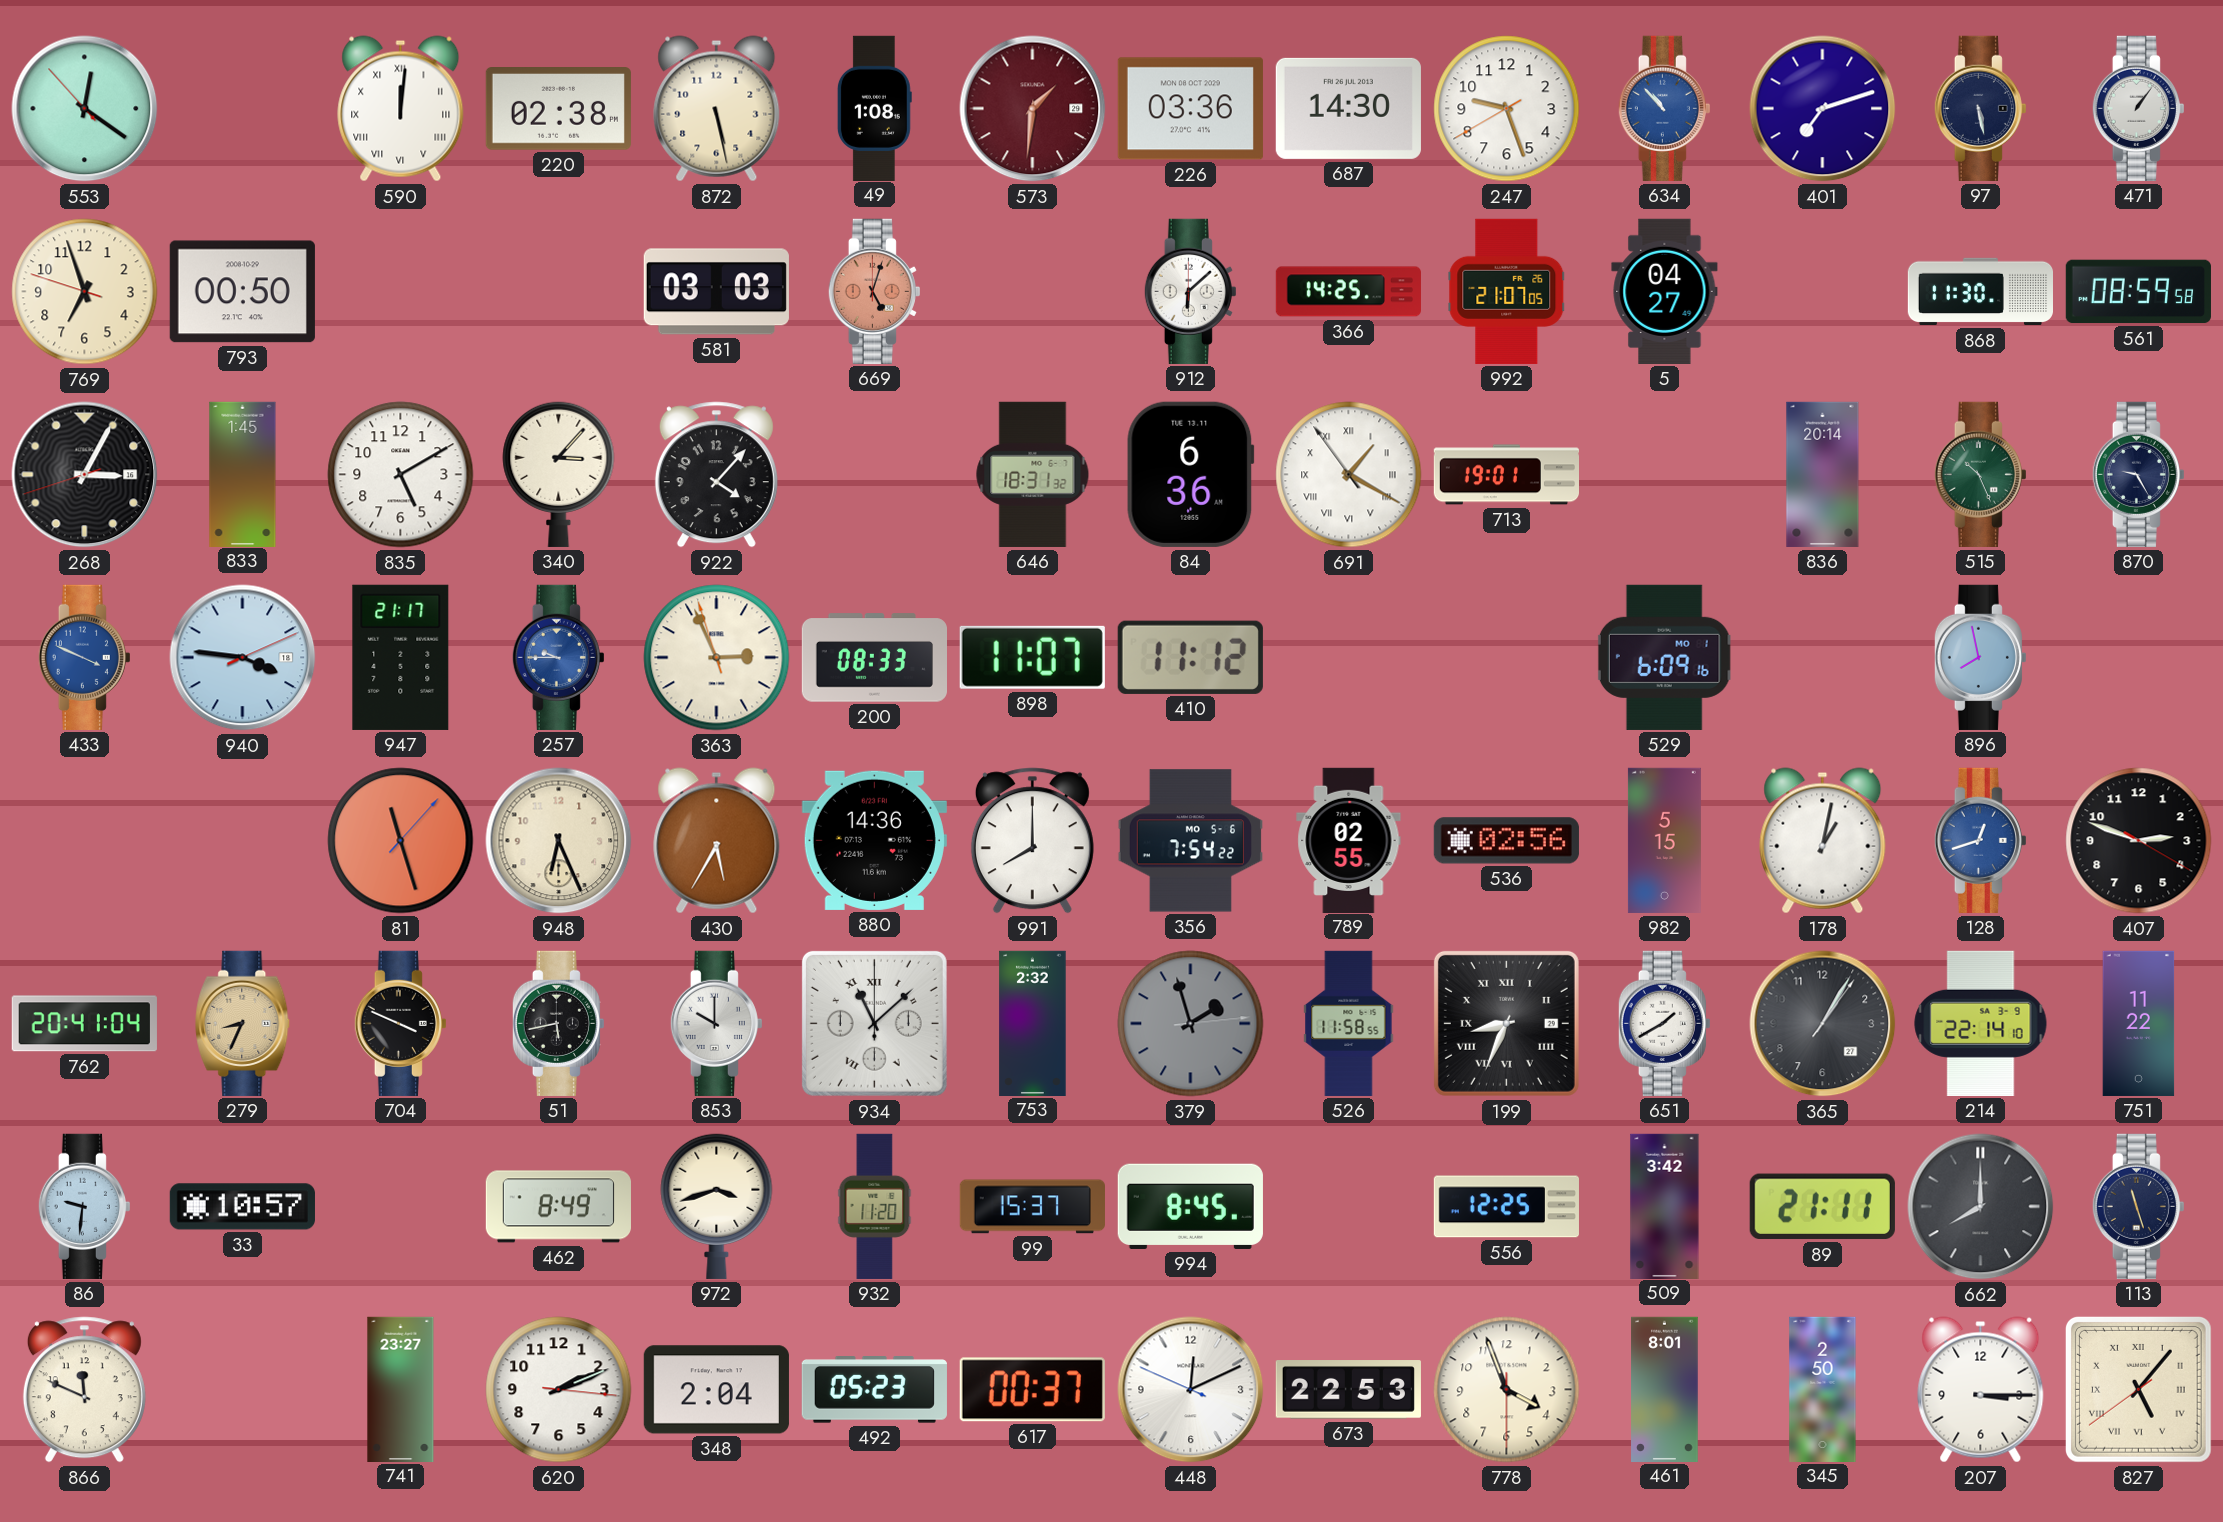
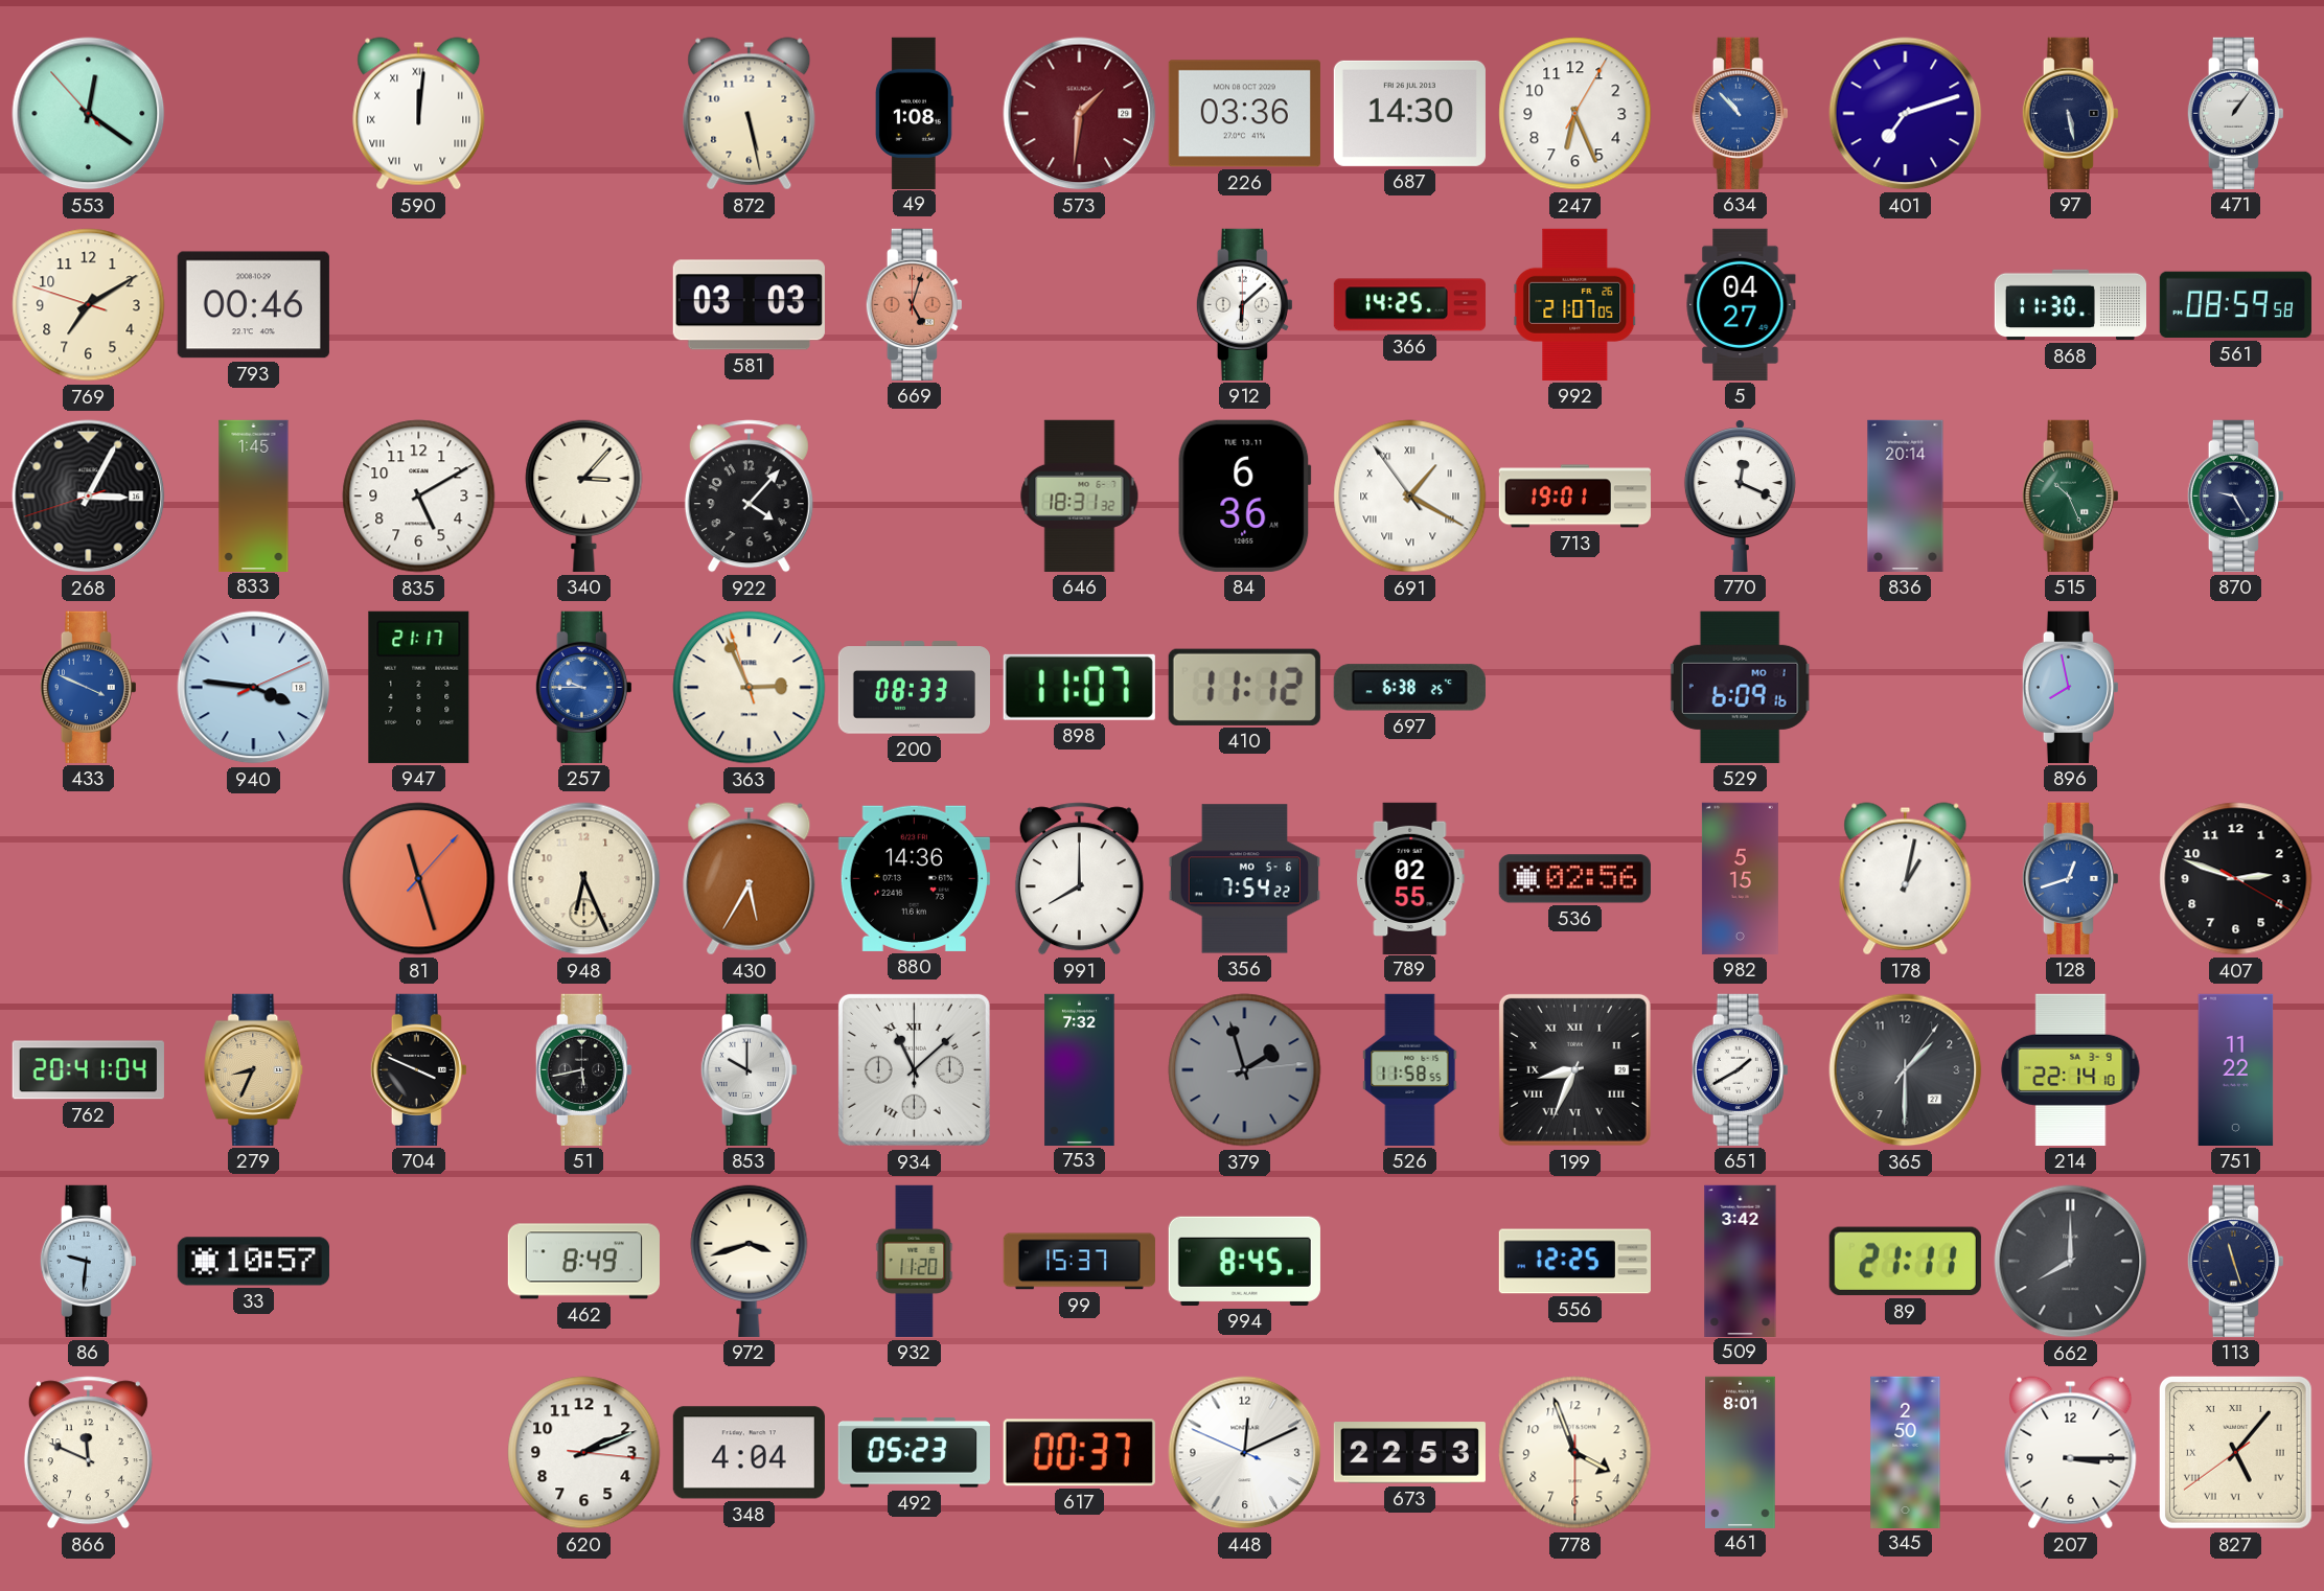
220: 02:38 -> none
247: 9:26 -> 6:26
769: 6:56 -> 7:09
793: 00:50 -> 00:46
770: none -> 12:19
697: none -> 6:38
753: 2:32 -> 7:32
365: 1:05 -> 1:30
741: 23:27 -> none
348: 2:04 -> 4:04
